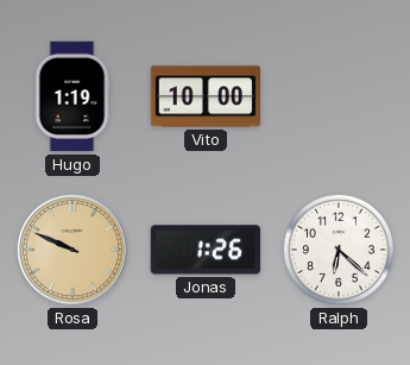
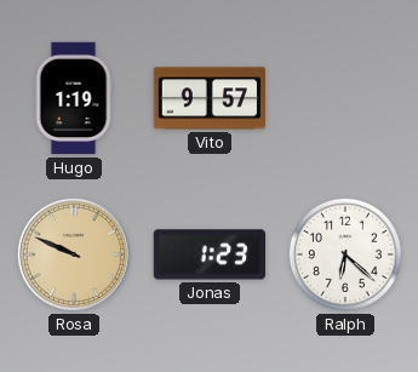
Vito: 10:00 -> 9:57
Jonas: 1:26 -> 1:23
